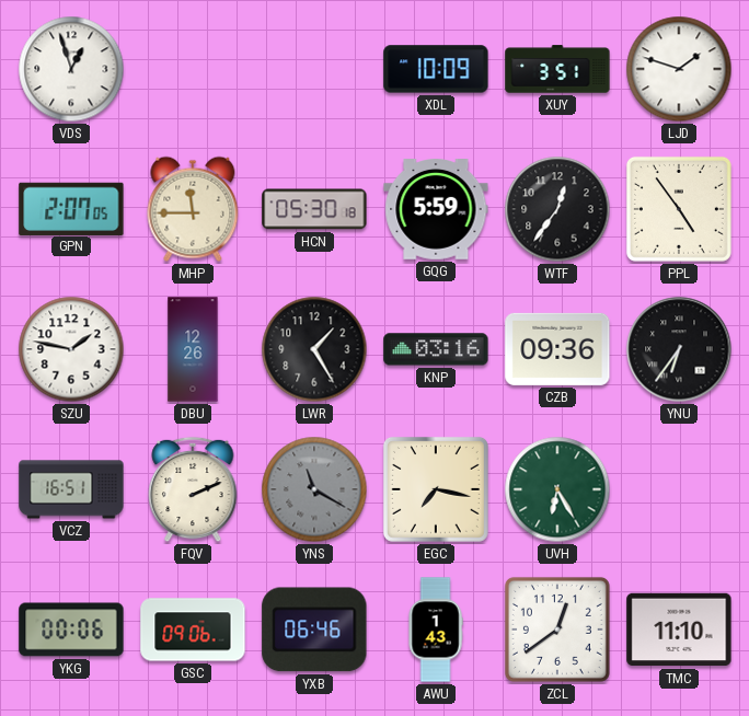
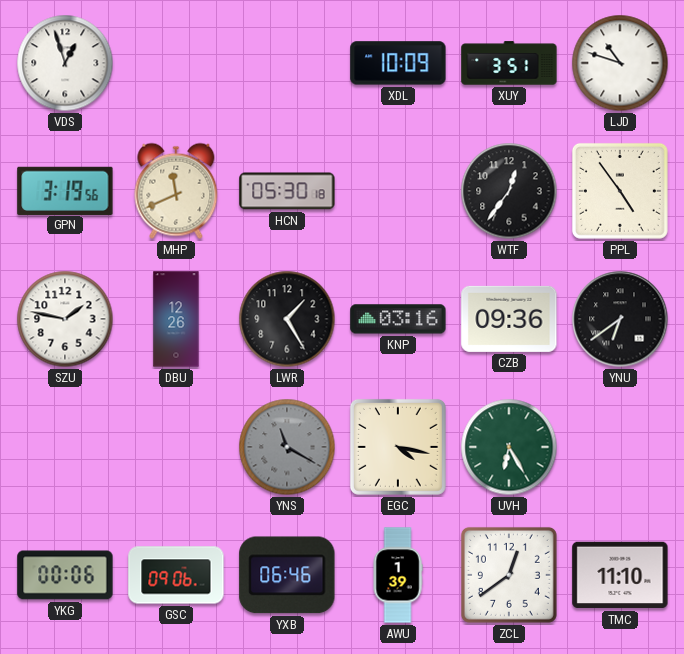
LJD: 1:48 -> 10:48
GPN: 2:07 -> 3:19
MHP: 11:45 -> 11:41
GQG: 5:59 -> none
YNU: 6:36 -> 6:39
VCZ: 16:51 -> none
FQV: 2:11 -> none
EGC: 7:17 -> 4:17
AWU: 1:43 -> 1:39
